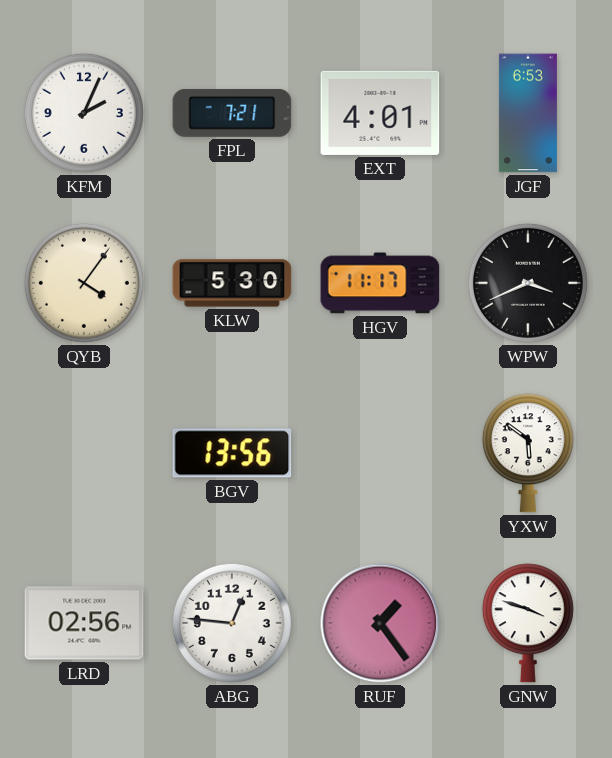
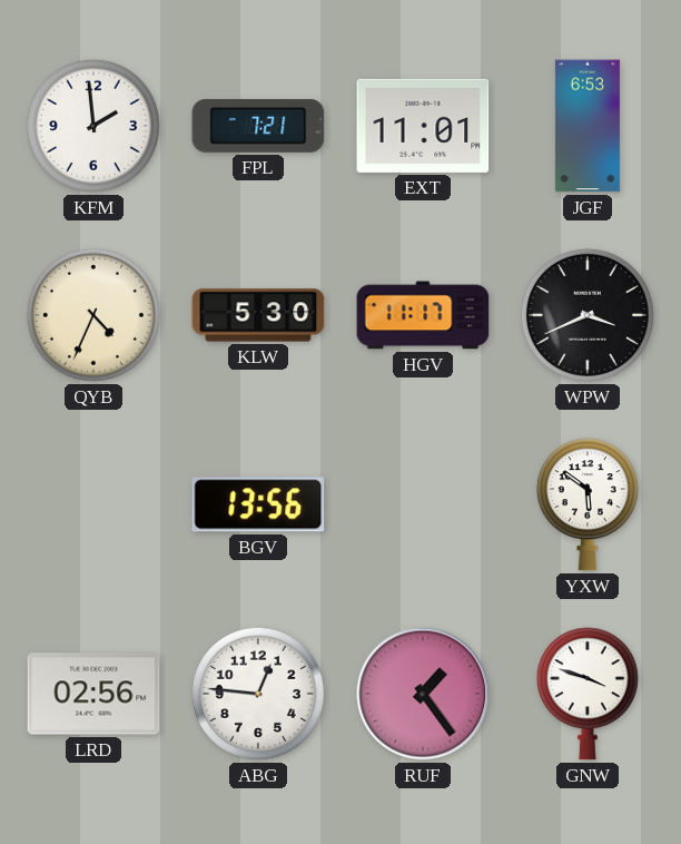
KFM: 2:04 -> 1:59
EXT: 4:01 -> 11:01
QYB: 4:06 -> 4:34
